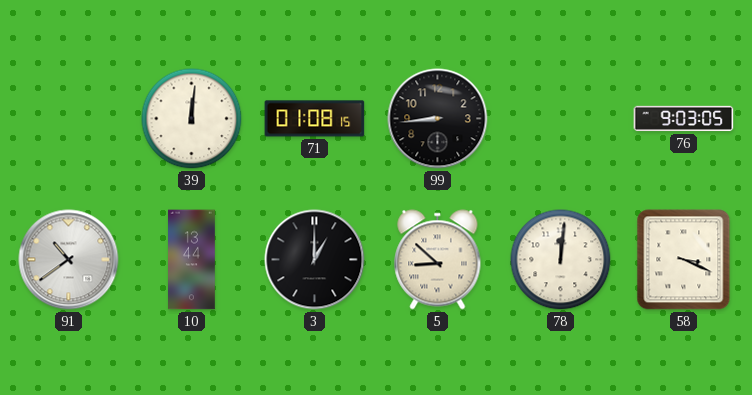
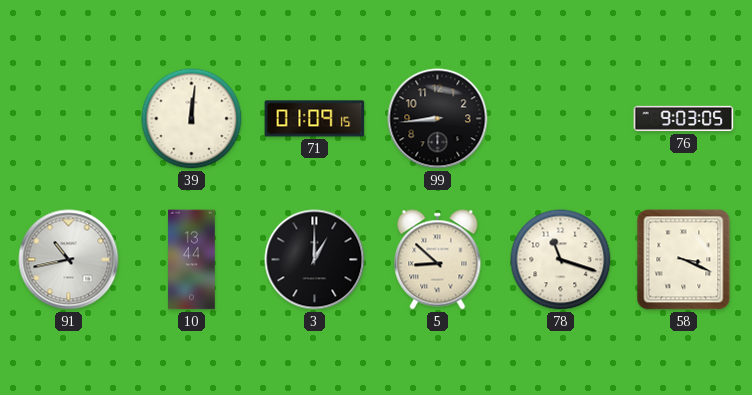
71: 01:08 -> 01:09
91: 10:39 -> 10:43
78: 12:01 -> 11:18
